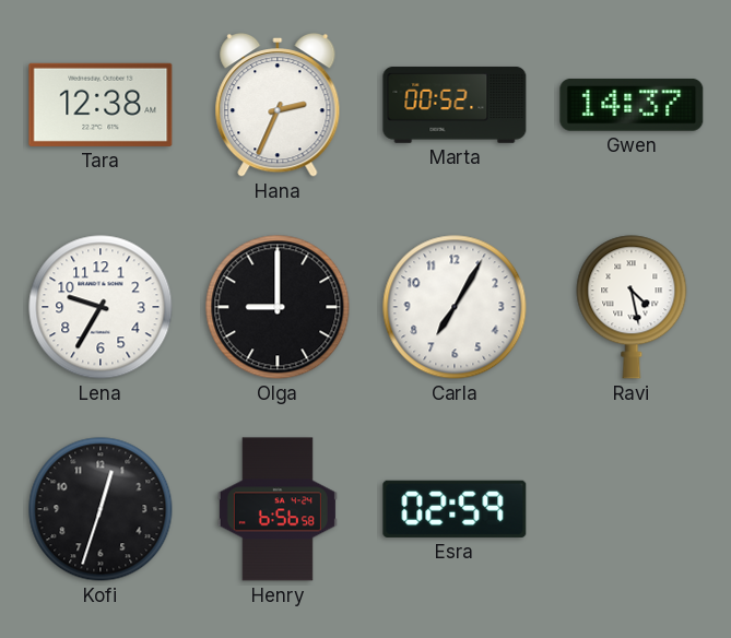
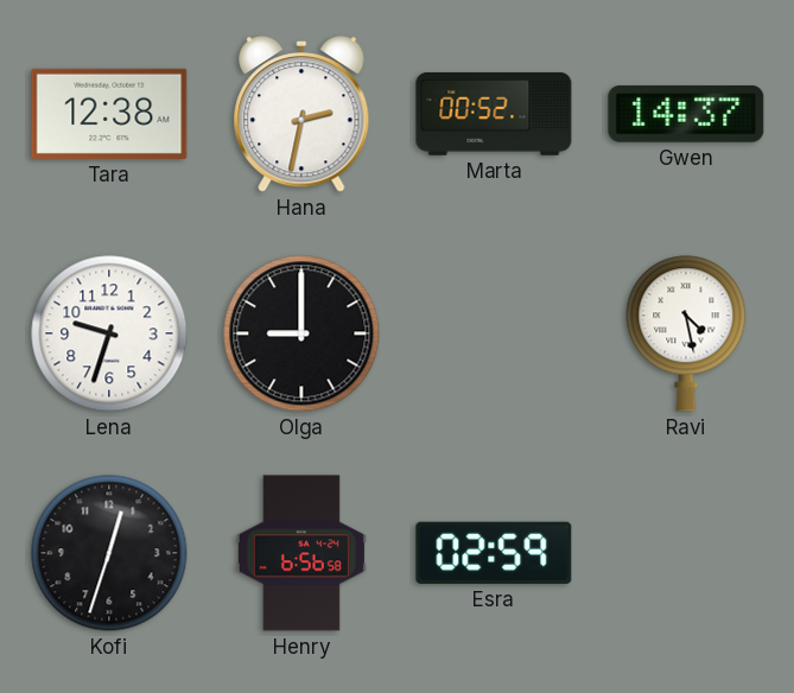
Hana: 2:34 -> 2:32
Lena: 9:35 -> 9:33
Carla: 7:05 -> none
